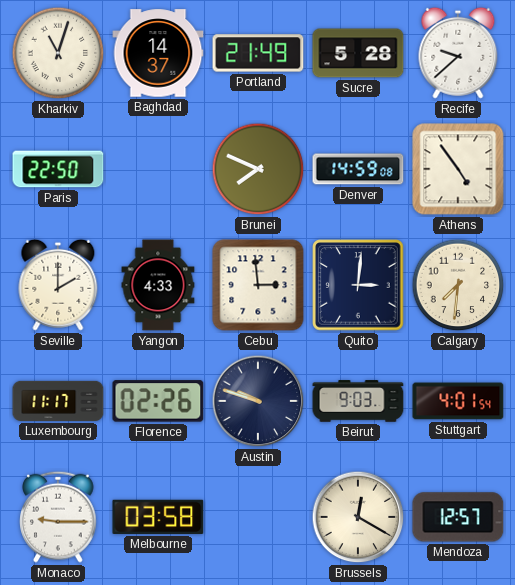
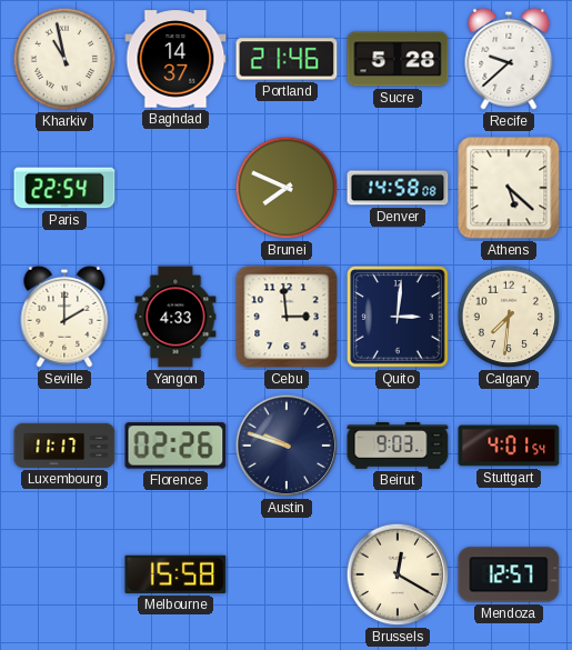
Kharkiv: 11:03 -> 10:58
Portland: 21:49 -> 21:46
Paris: 22:50 -> 22:54
Denver: 14:59 -> 14:58
Athens: 4:54 -> 5:22
Monaco: 9:15 -> none
Melbourne: 03:58 -> 15:58
